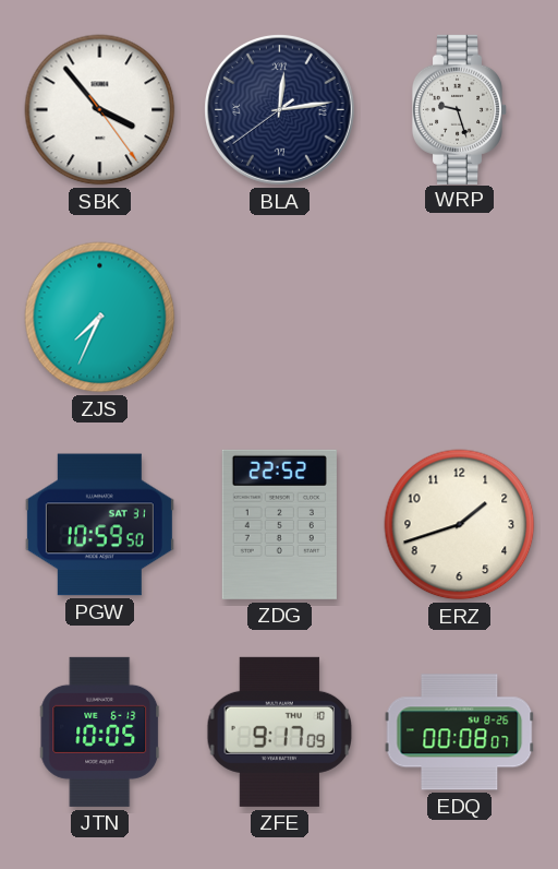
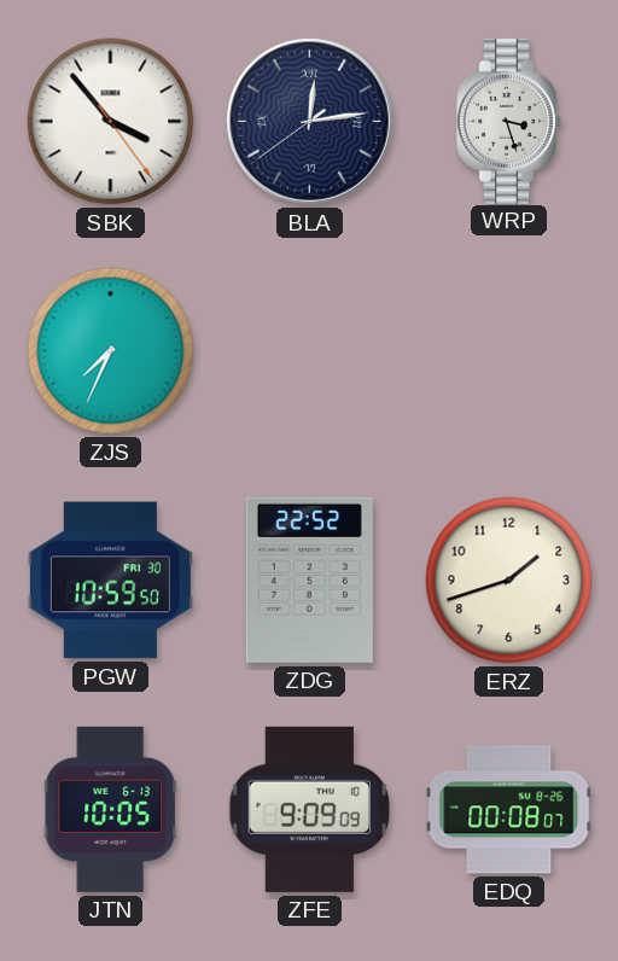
WRP: 9:27 -> 3:27
PGW date: SAT 31 -> FRI 30
ZFE: 9:17 -> 9:09
